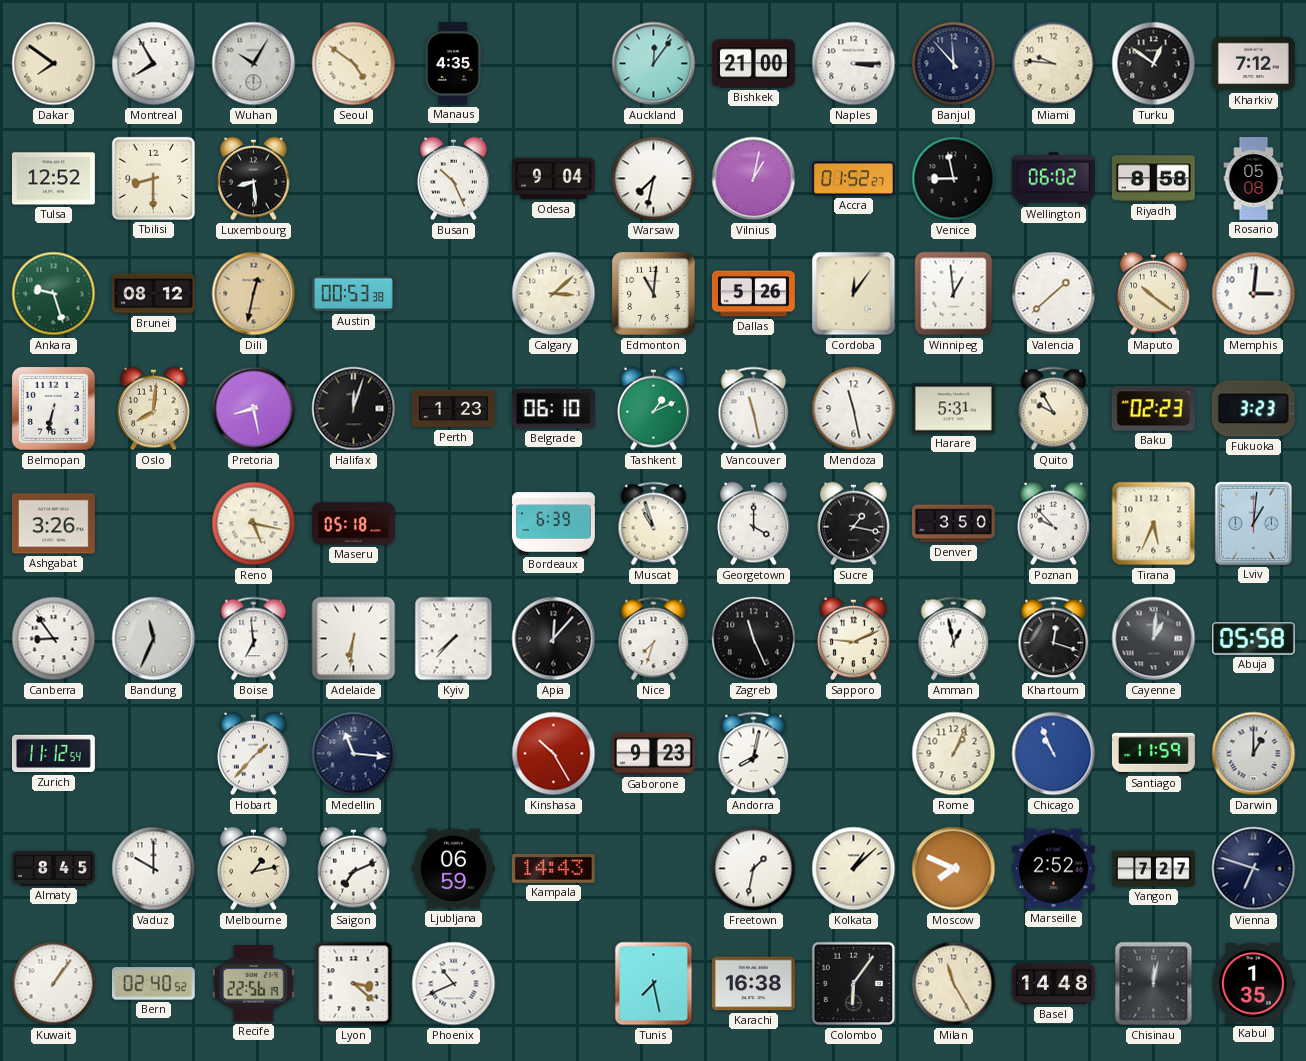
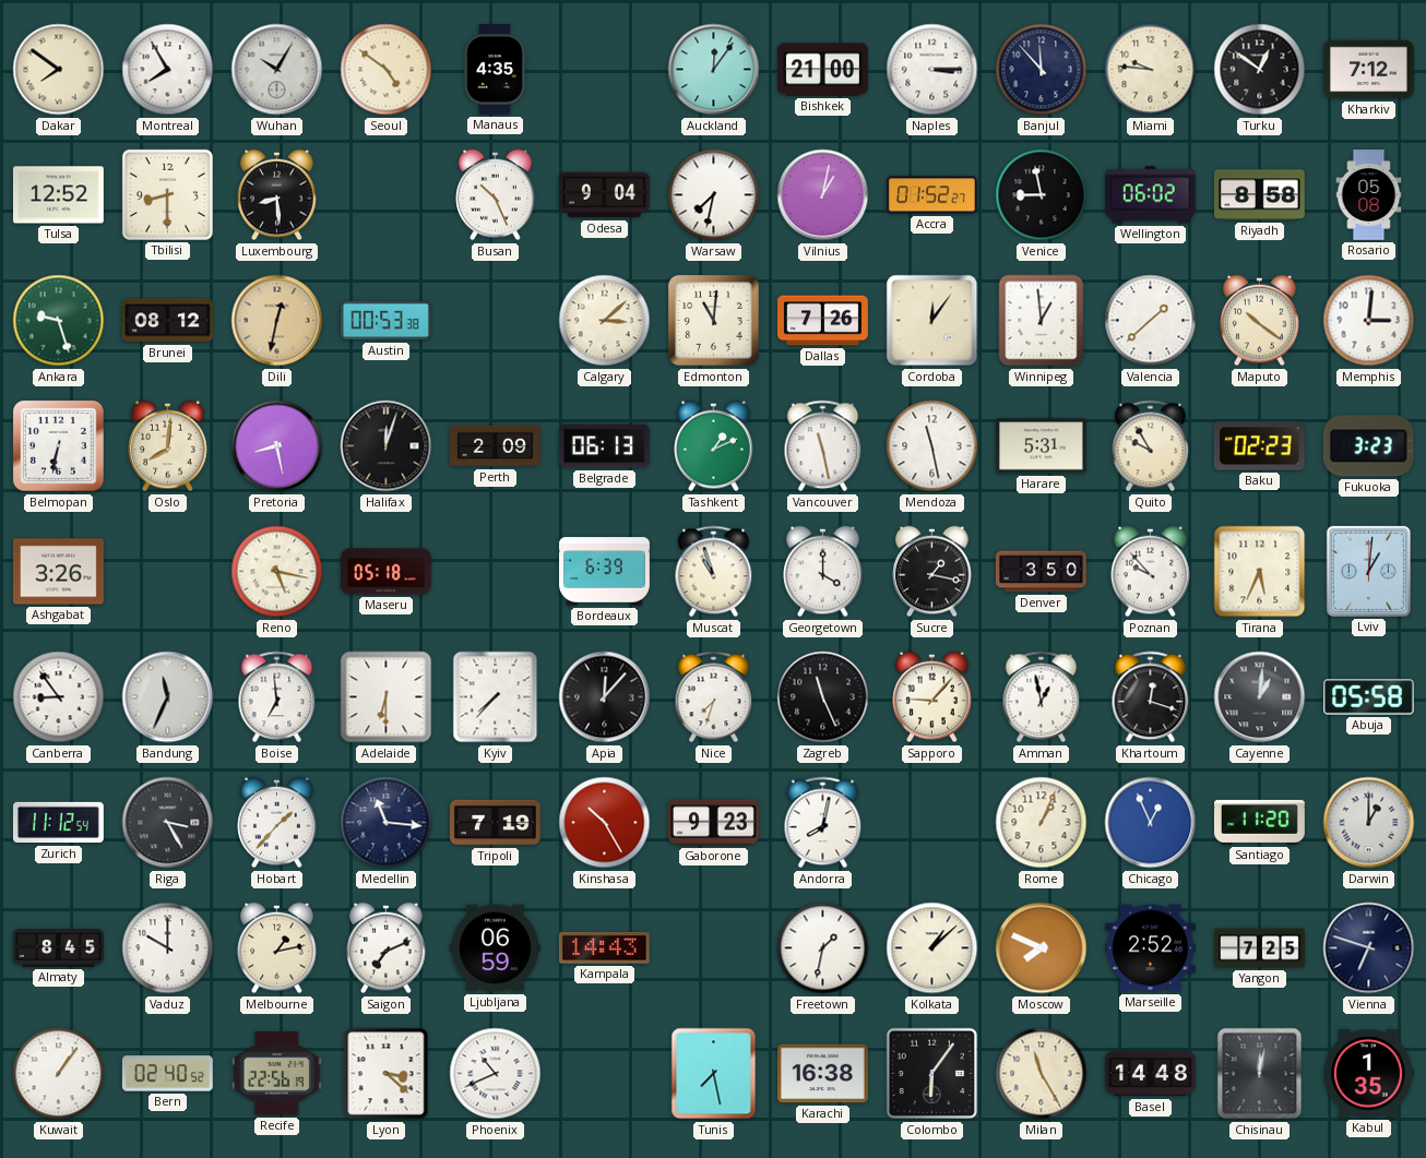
Dallas: 5:26 -> 7:26
Perth: 1:23 -> 2:09
Belgrade: 06:10 -> 06:13
Adelaide: 6:31 -> 6:30
Sapporo: 9:11 -> 9:07
Riga: none -> 3:25
Tripoli: none -> 7:19
Chicago: 10:56 -> 12:56
Santiago: 11:59 -> 11:20
Yangon: 7:27 -> 7:25
